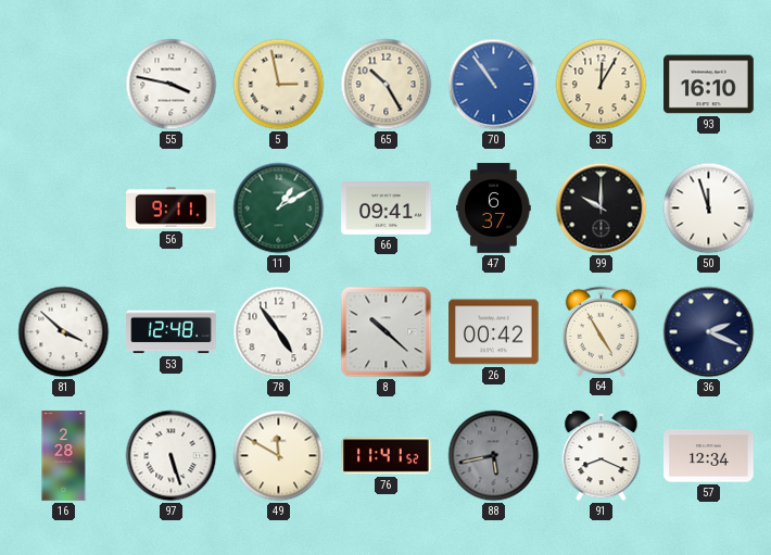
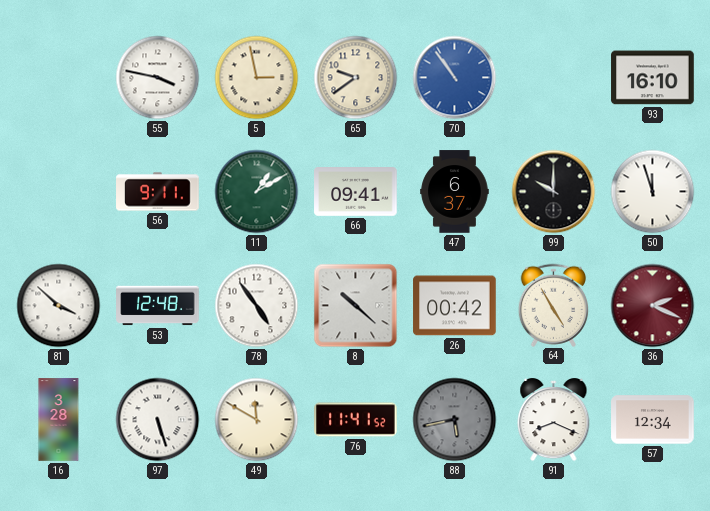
65: 10:25 -> 9:39
35: 12:05 -> none
36 dial: navy -> burgundy
16: 2:28 -> 3:28
